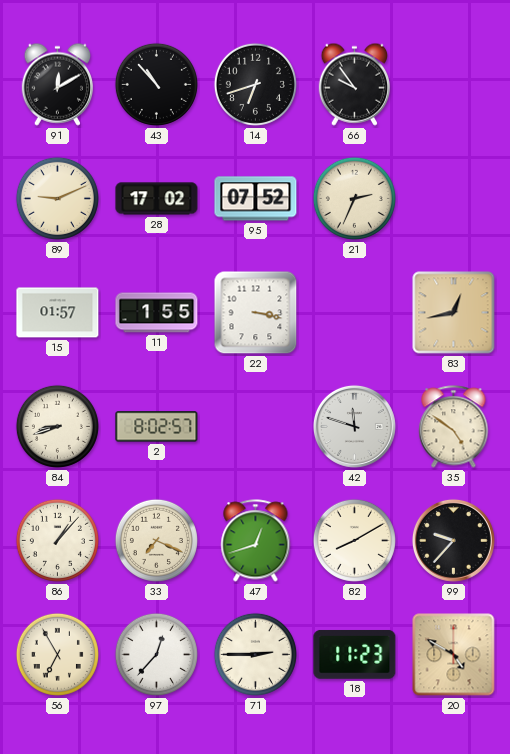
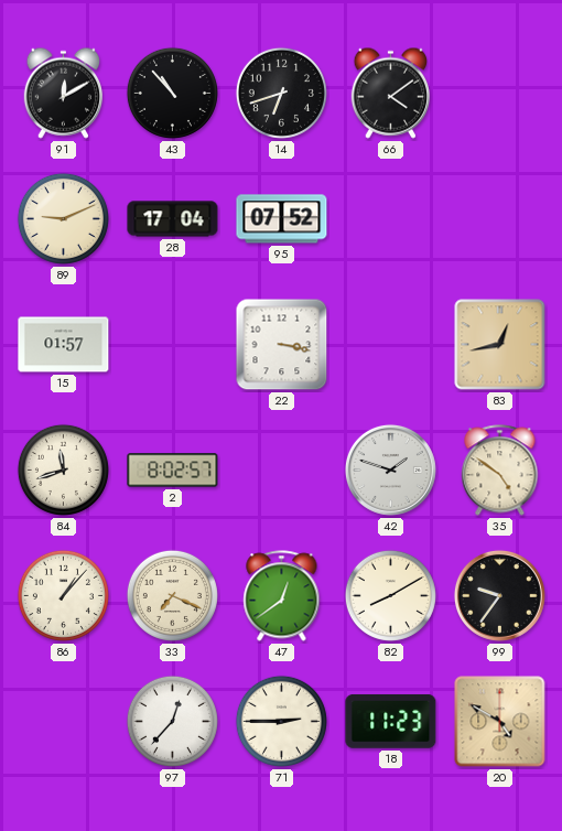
66: 9:54 -> 4:09
28: 17:02 -> 17:04
21: 2:34 -> none
11: 1:55 -> none
84: 8:42 -> 11:42
42: 11:48 -> 1:48
47: 12:42 -> 12:39
99: 9:37 -> 9:36
56: 6:55 -> none
